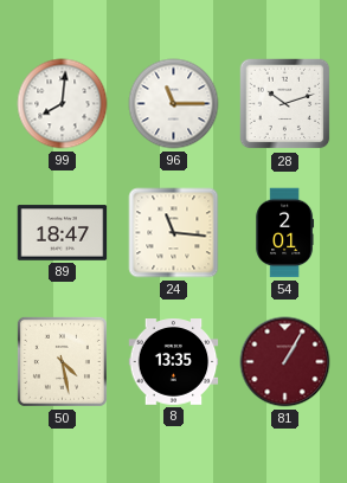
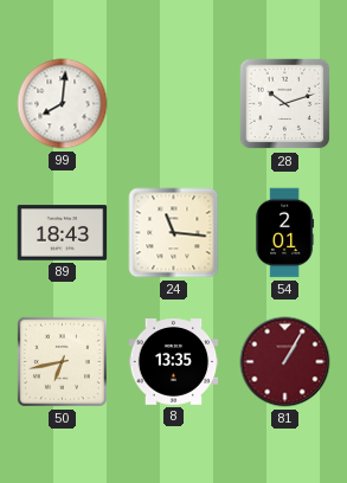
96: 11:15 -> none
89: 18:47 -> 18:43
50: 4:28 -> 6:43
